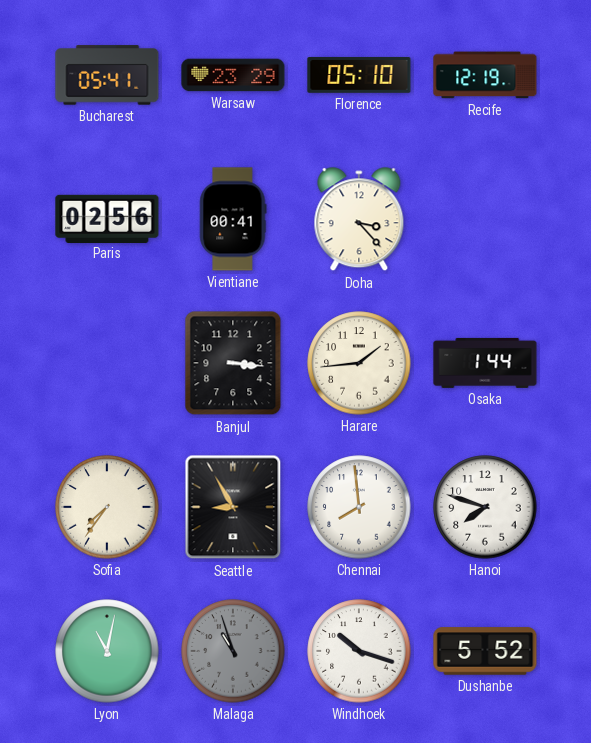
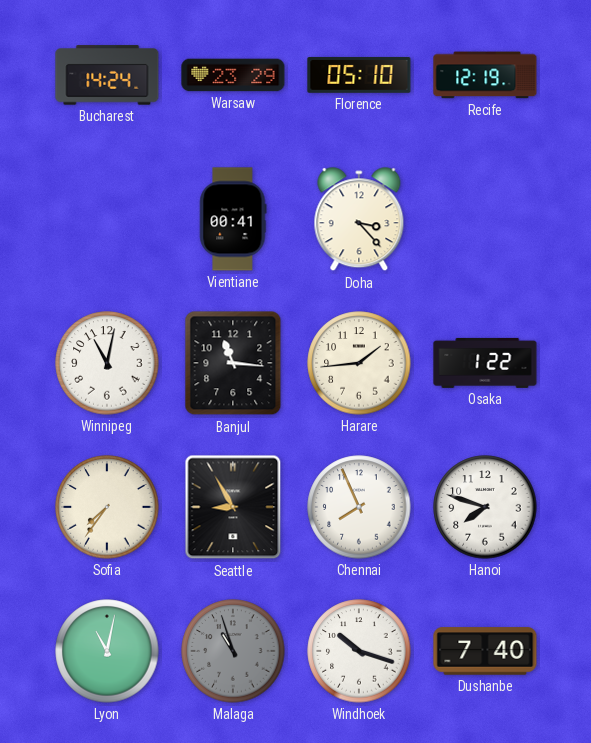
Bucharest: 05:41 -> 14:24
Paris: 02:56 -> none
Winnipeg: none -> 11:02
Banjul: 3:16 -> 11:16
Osaka: 1:44 -> 1:22
Chennai: 7:59 -> 7:56
Dushanbe: 5:52 -> 7:40
